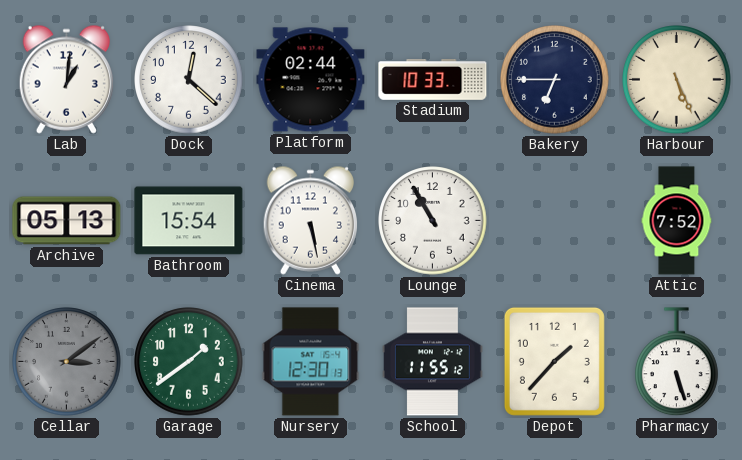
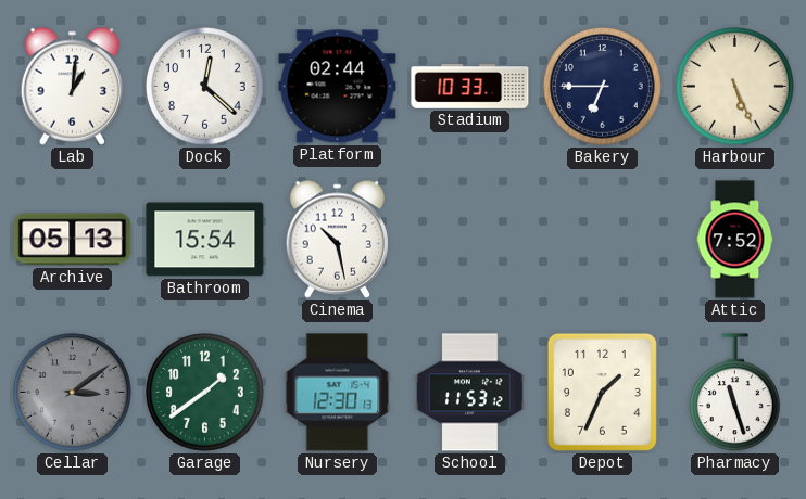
Cinema: 5:28 -> 10:28
Lounge: 10:55 -> none
School: 11:55 -> 11:53
Depot: 1:37 -> 1:34
Pharmacy: 5:27 -> 11:27
